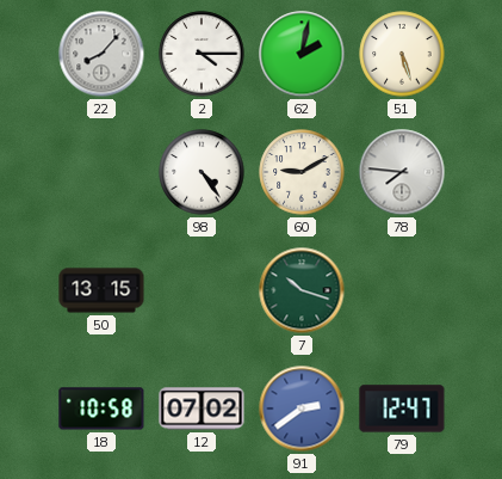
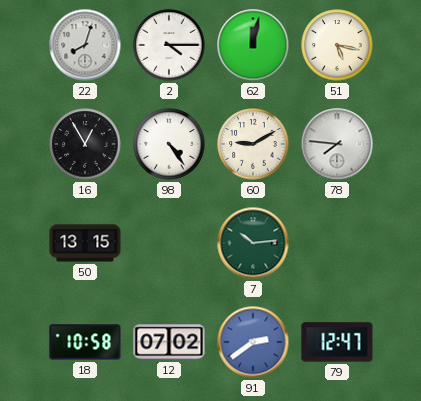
22: 8:07 -> 8:03
62: 2:02 -> 12:02
51: 5:27 -> 5:17
16: none -> 12:55
7: 10:18 -> 10:14
